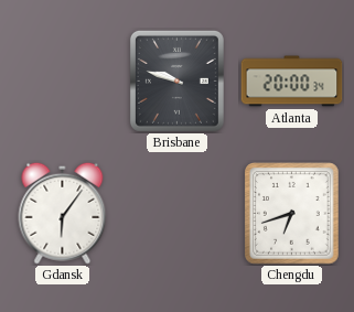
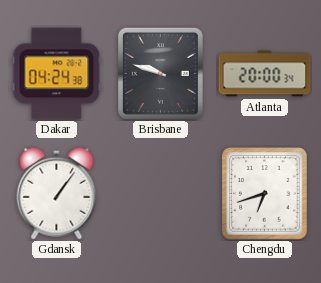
Dakar: none -> 04:24
Gdansk: 6:06 -> 1:06
